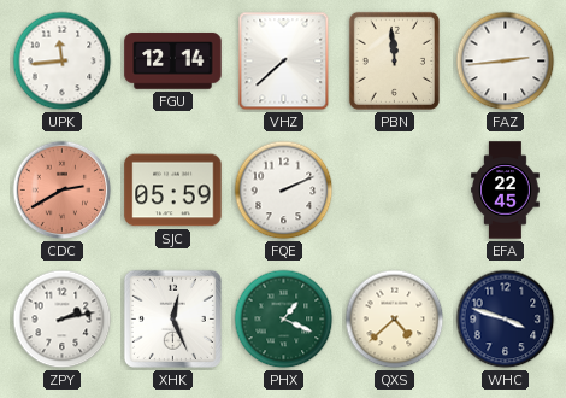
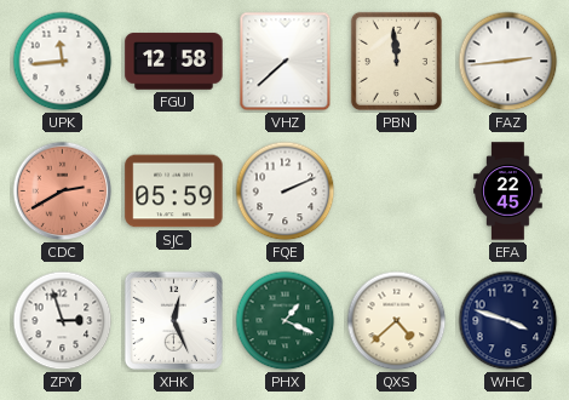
FGU: 12:14 -> 12:58
ZPY: 2:13 -> 2:57
